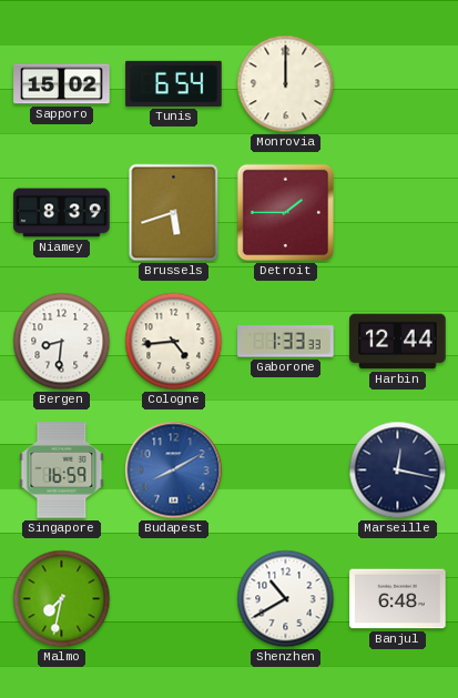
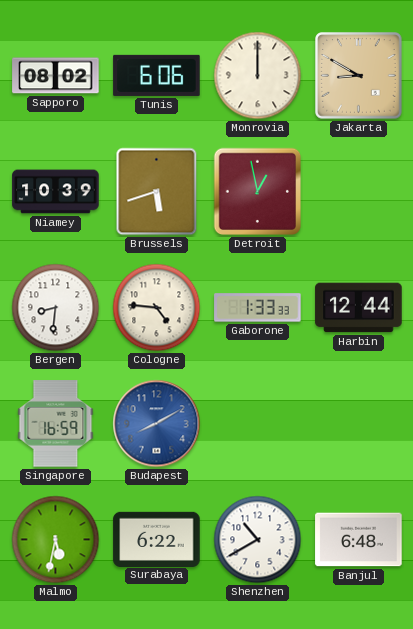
Sapporo: 15:02 -> 08:02
Tunis: 6:54 -> 6:06
Jakarta: none -> 8:50
Niamey: 8:39 -> 10:39
Detroit: 1:45 -> 12:58
Cologne: 4:44 -> 4:46
Marseille: 12:17 -> none
Malmo: 7:32 -> 5:32
Surabaya: none -> 6:22
